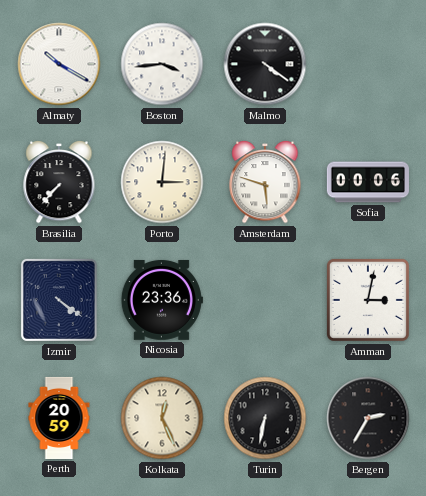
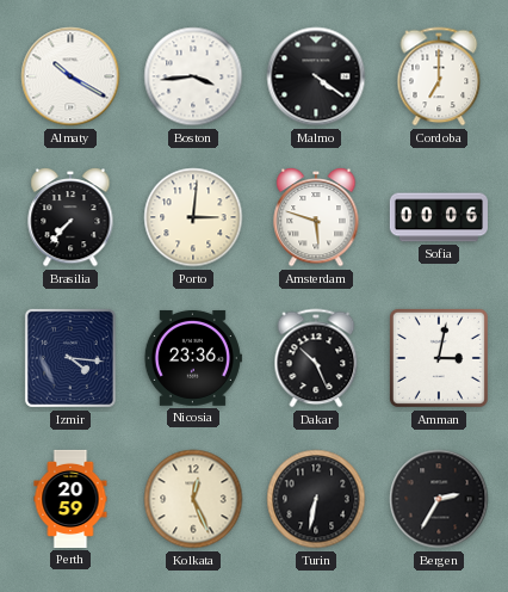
Cordoba: none -> 7:00
Izmir: 4:21 -> 4:16
Dakar: none -> 10:26
